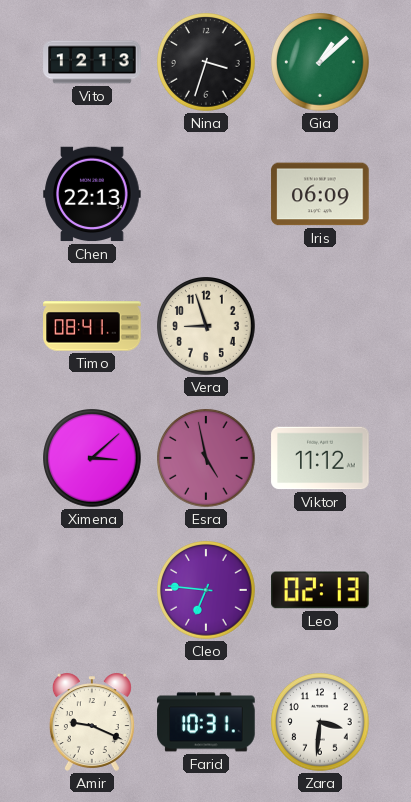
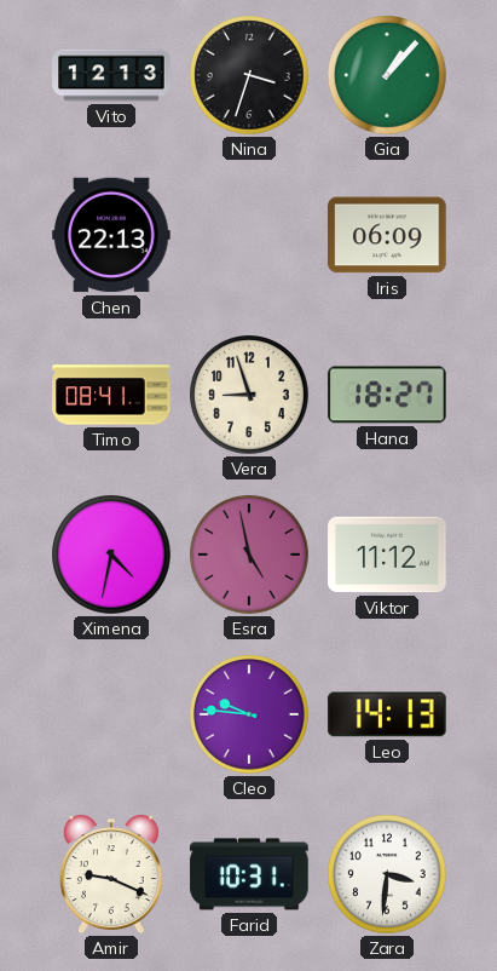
Gia: 1:08 -> 1:07
Hana: none -> 18:27
Ximena: 3:08 -> 4:32
Cleo: 6:46 -> 9:46
Leo: 02:13 -> 14:13
